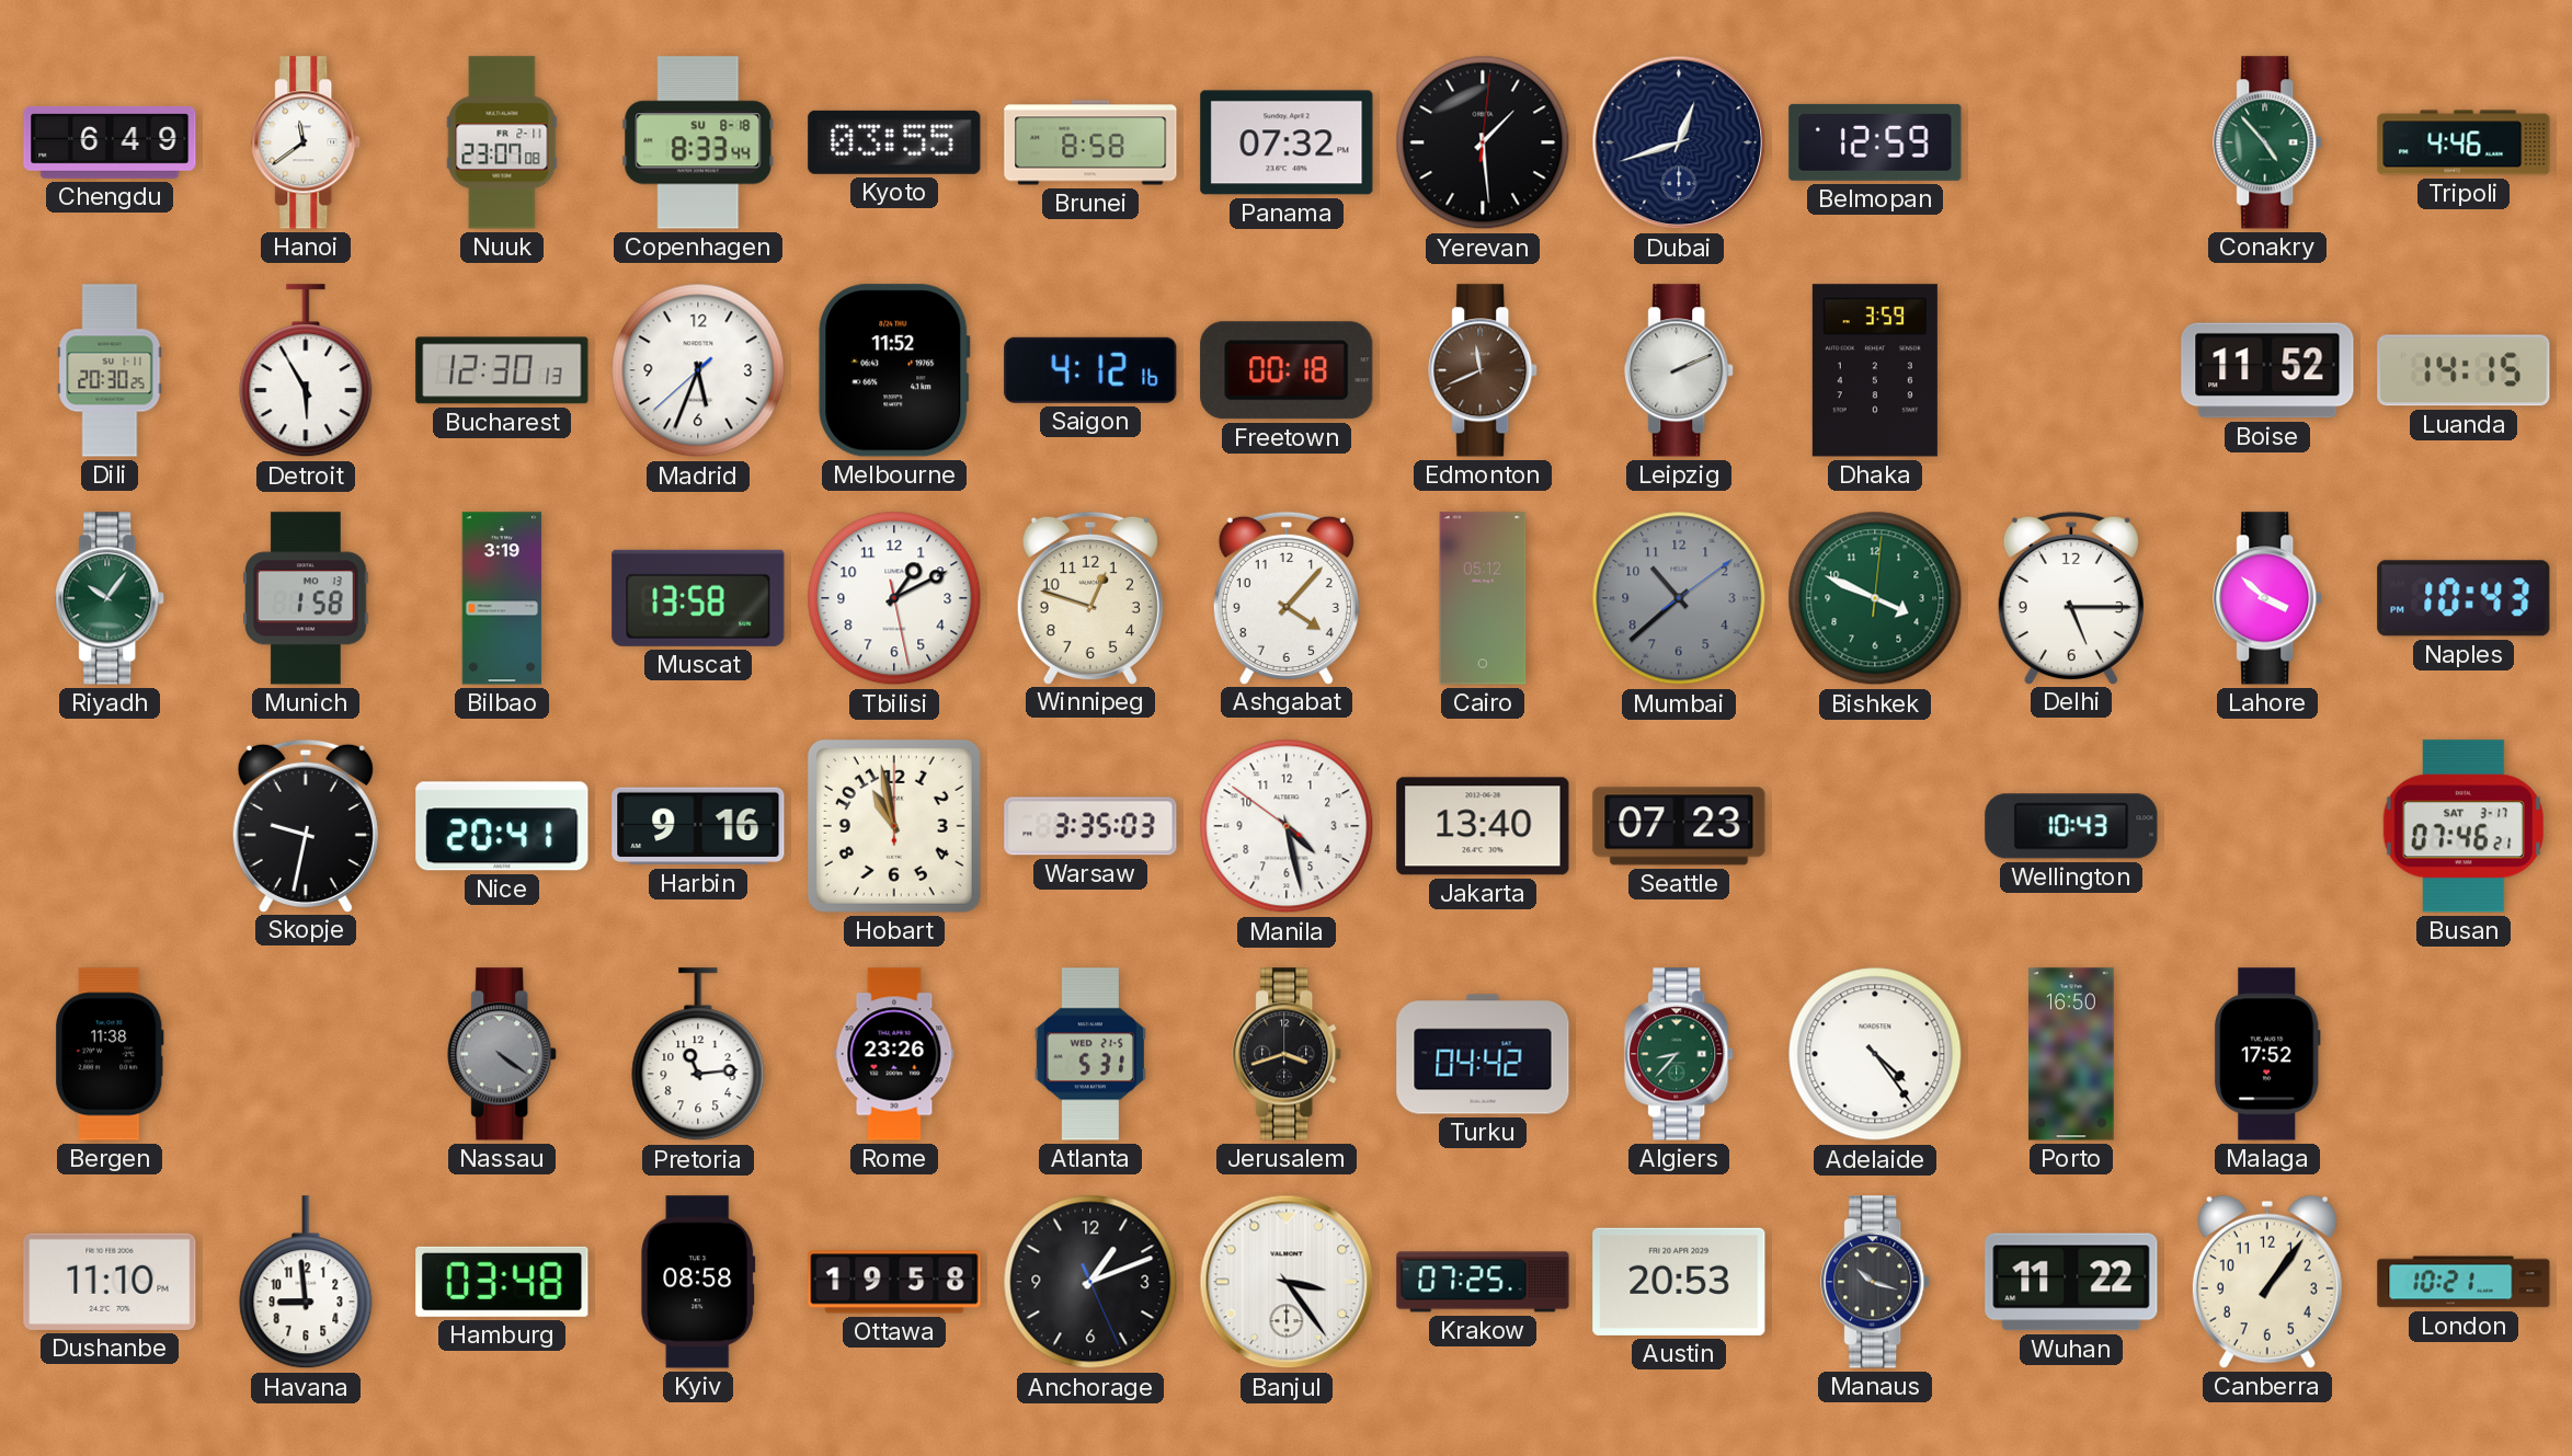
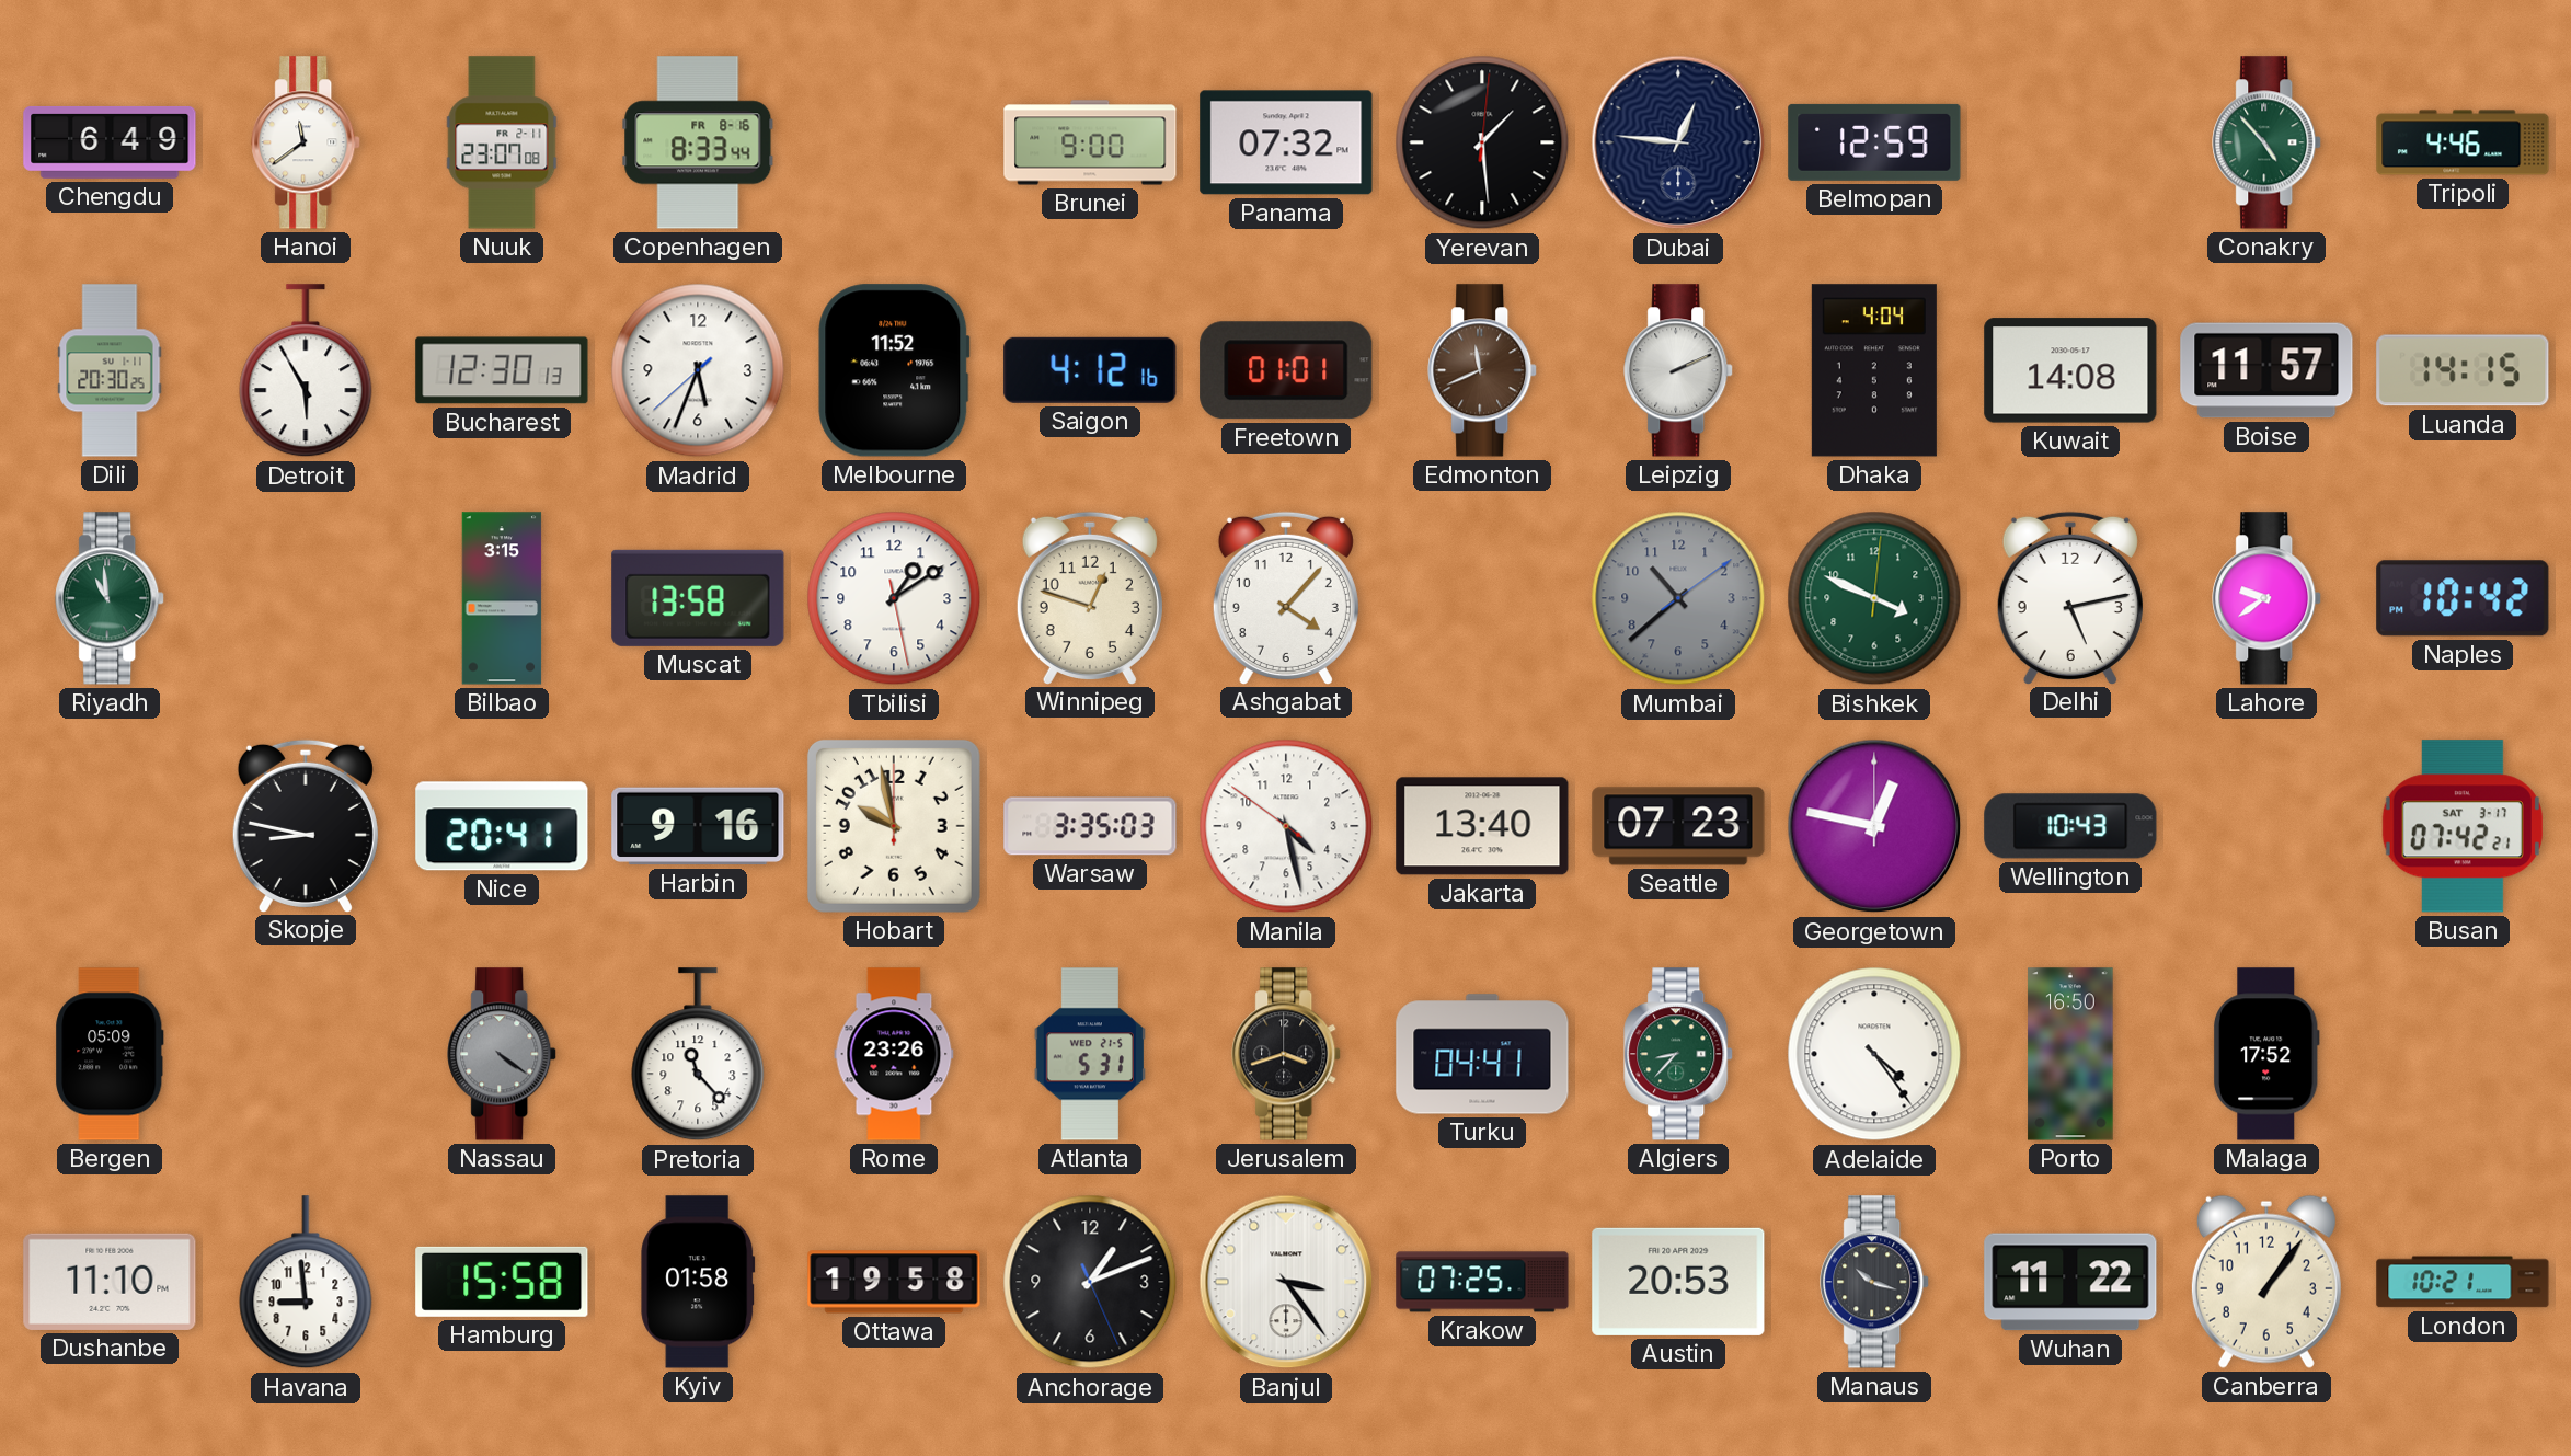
Copenhagen date: SU 8-18 -> FR 8-16
Kyoto: 03:55 -> none
Brunei: 8:58 -> 9:00
Dubai: 12:42 -> 12:46
Freetown: 00:18 -> 01:01
Dhaka: 3:59 -> 4:04
Kuwait: none -> 14:08
Boise: 11:52 -> 11:57
Riyadh: 10:06 -> 10:59
Munich: 1:58 -> none
Bilbao: 3:19 -> 3:15
Tbilisi: 1:10 -> 1:09
Cairo: 05:12 -> none
Delhi: 5:15 -> 5:13
Lahore: 3:52 -> 9:39
Naples: 10:43 -> 10:42
Skopje: 9:32 -> 8:47
Hobart: 10:58 -> 9:58
Georgetown: none -> 12:47
Busan: 07:46 -> 07:42
Bergen: 11:38 -> 05:09
Pretoria: 11:14 -> 11:23
Turku: 04:42 -> 04:41
Hamburg: 03:48 -> 15:58
Kyiv: 08:58 -> 01:58
